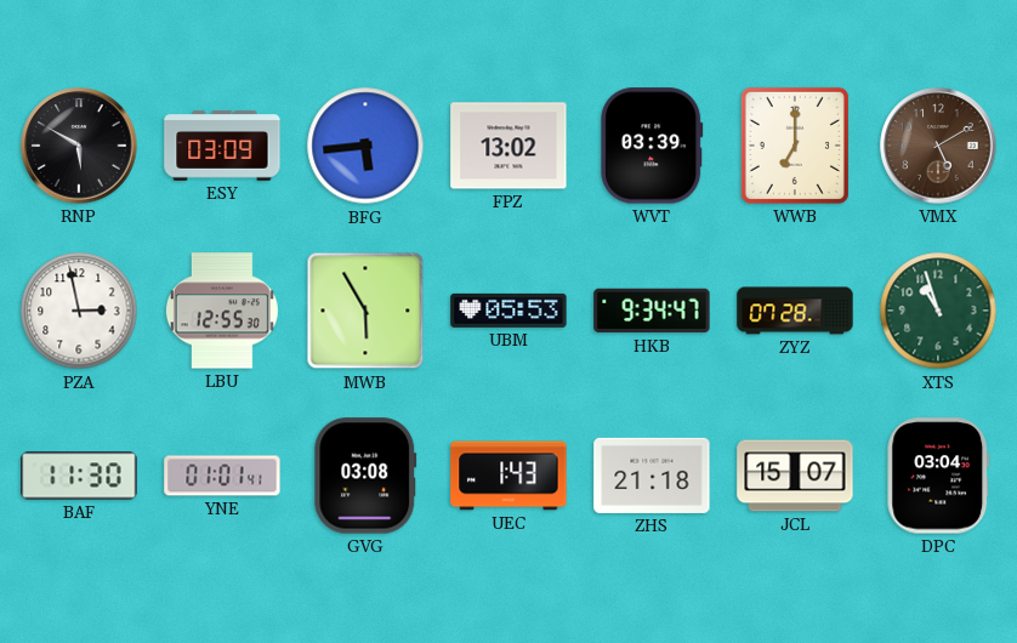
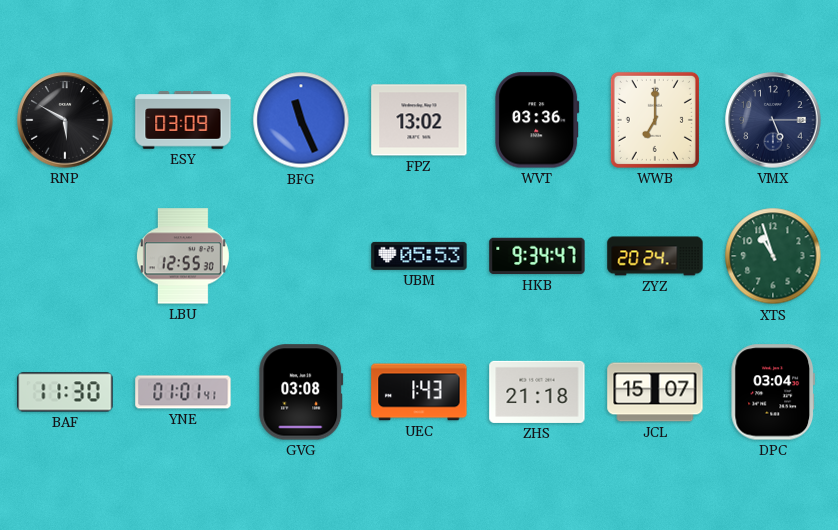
BFG: 5:44 -> 11:26
WVT: 03:39 -> 03:36
VMX: 5:10 -> 5:15
VMX dial: brown -> navy
PZA: 2:58 -> none
MWB: 5:55 -> none
ZYZ: 07:28 -> 20:24
